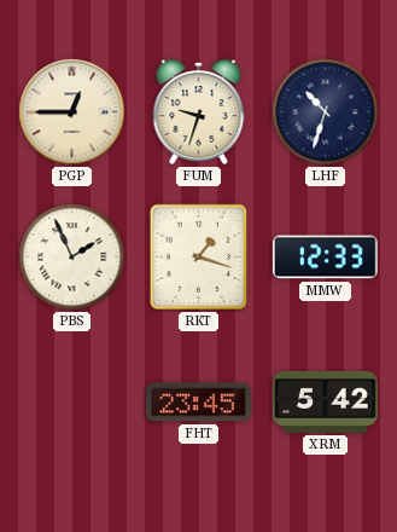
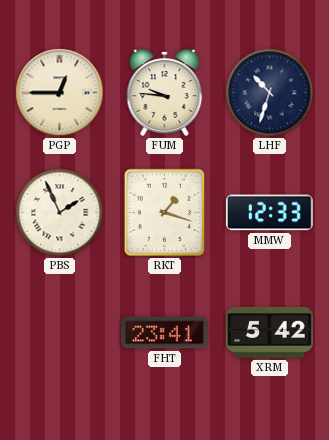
FUM: 9:33 -> 9:46
FHT: 23:45 -> 23:41
